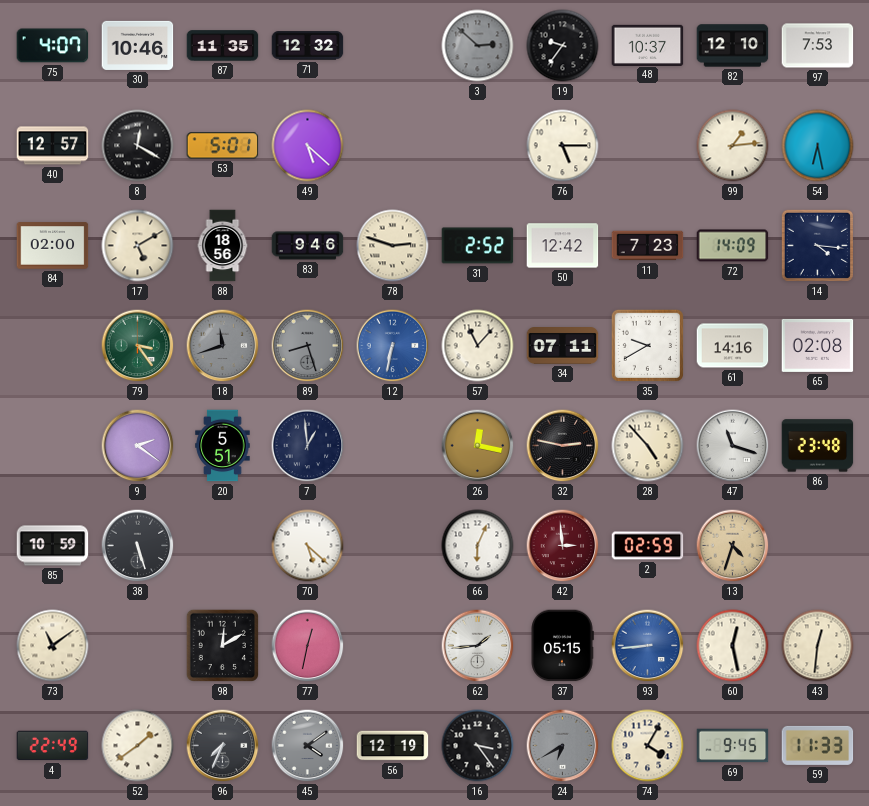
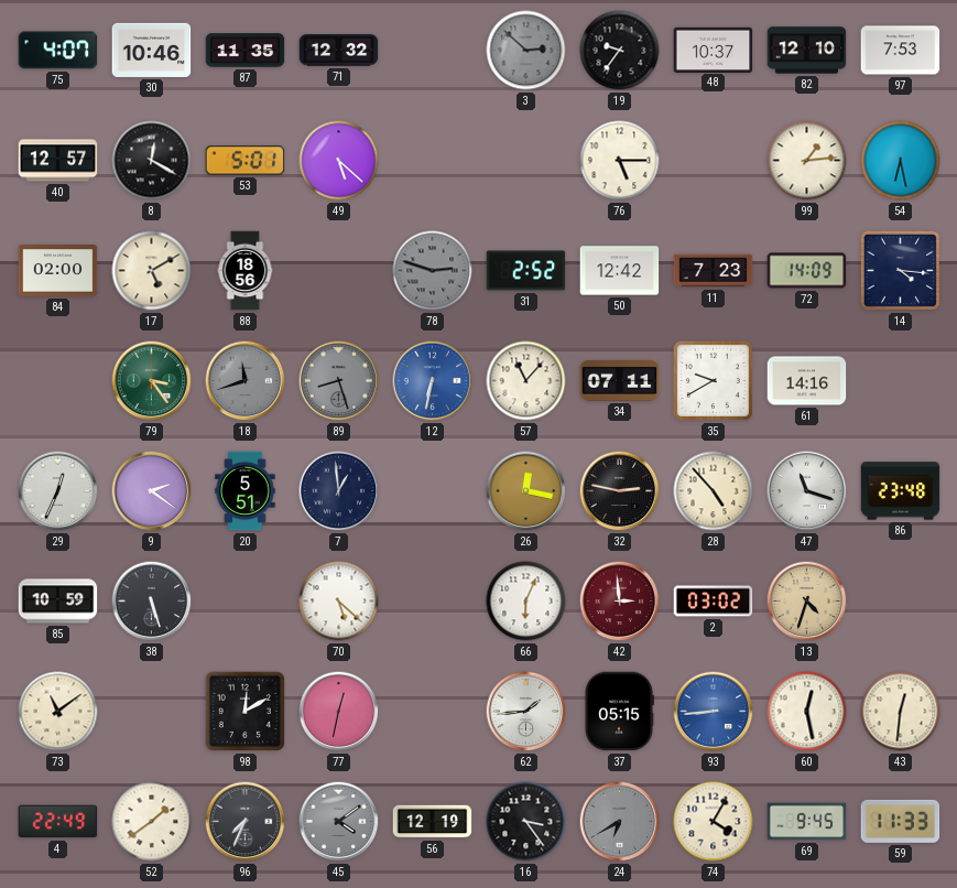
83: 9:46 -> none
78 dial: cream -> grey
65: 02:08 -> none
29: none -> 12:34
2: 02:59 -> 03:02
